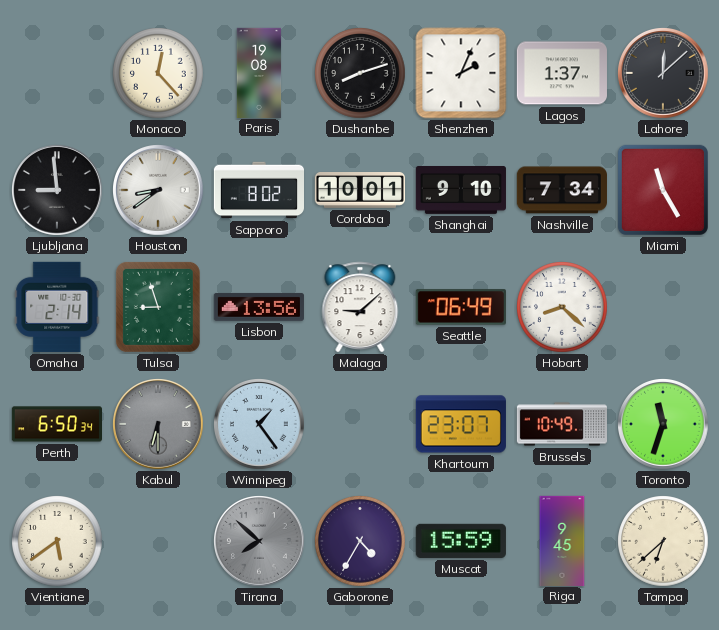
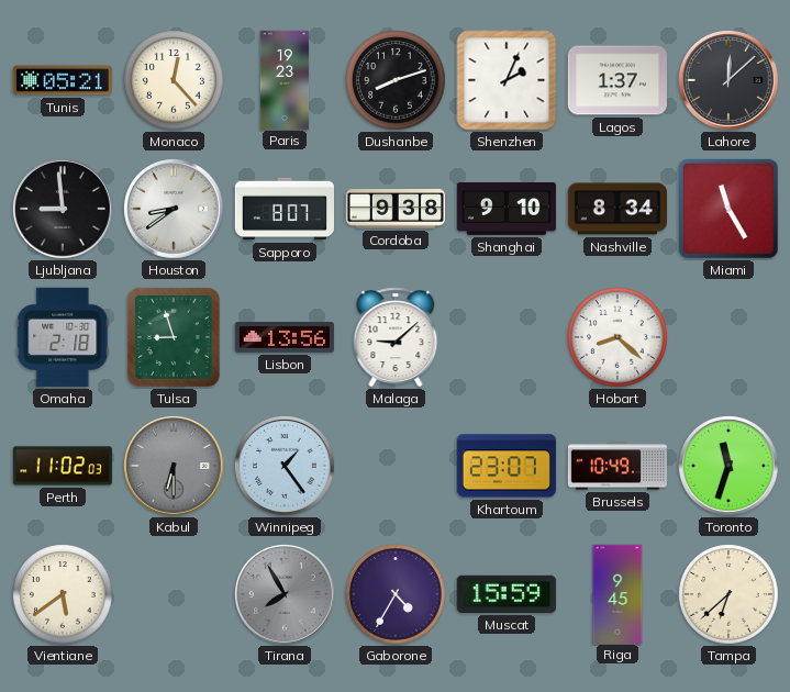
Tunis: none -> 05:21
Paris: 19:08 -> 19:23
Sapporo: 8:02 -> 8:07
Cordoba: 10:01 -> 9:38
Nashville: 7:34 -> 8:34
Omaha: 2:14 -> 2:18
Seattle: 06:49 -> none
Perth: 6:50 -> 11:02
Tirana: 7:52 -> 7:55
